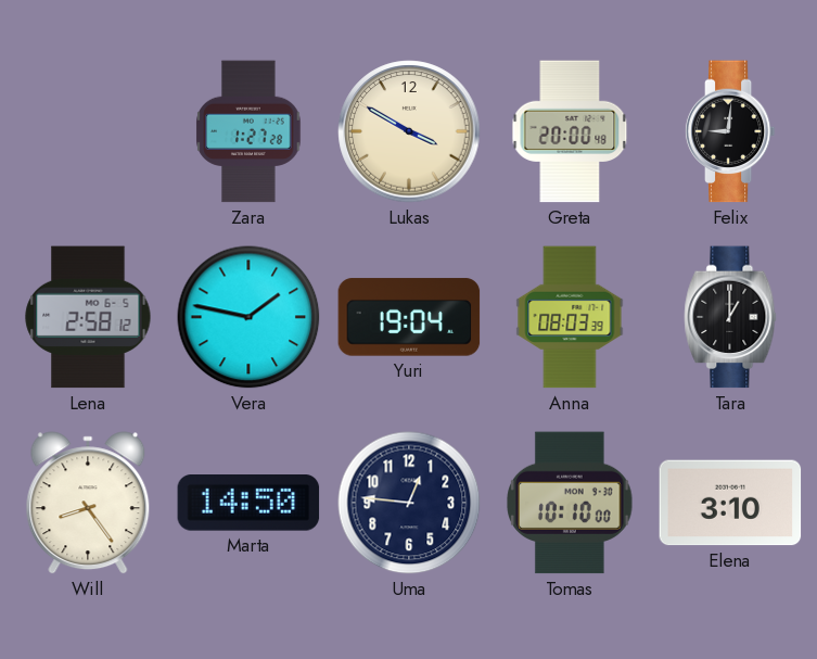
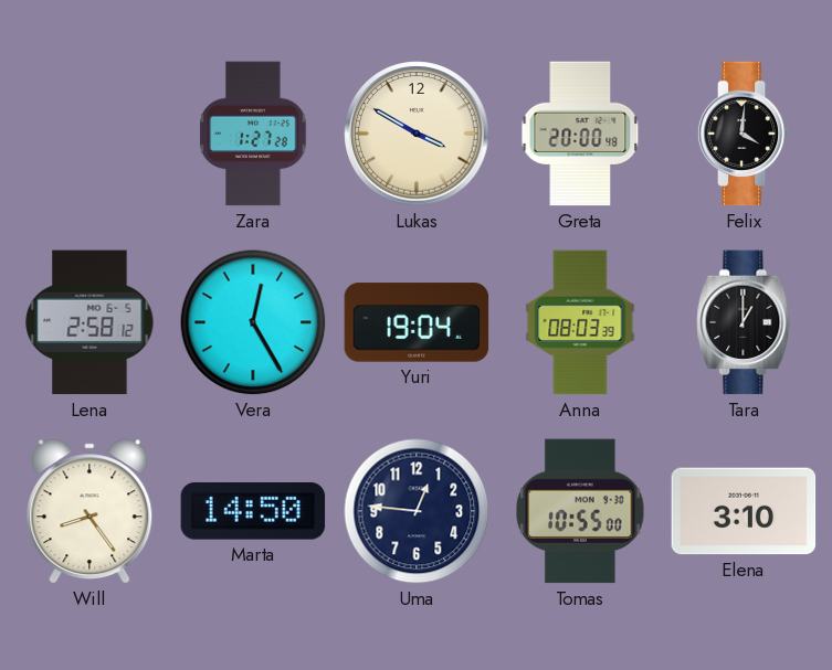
Felix: 9:01 -> 4:01
Vera: 1:47 -> 12:25
Tomas: 10:10 -> 10:55
